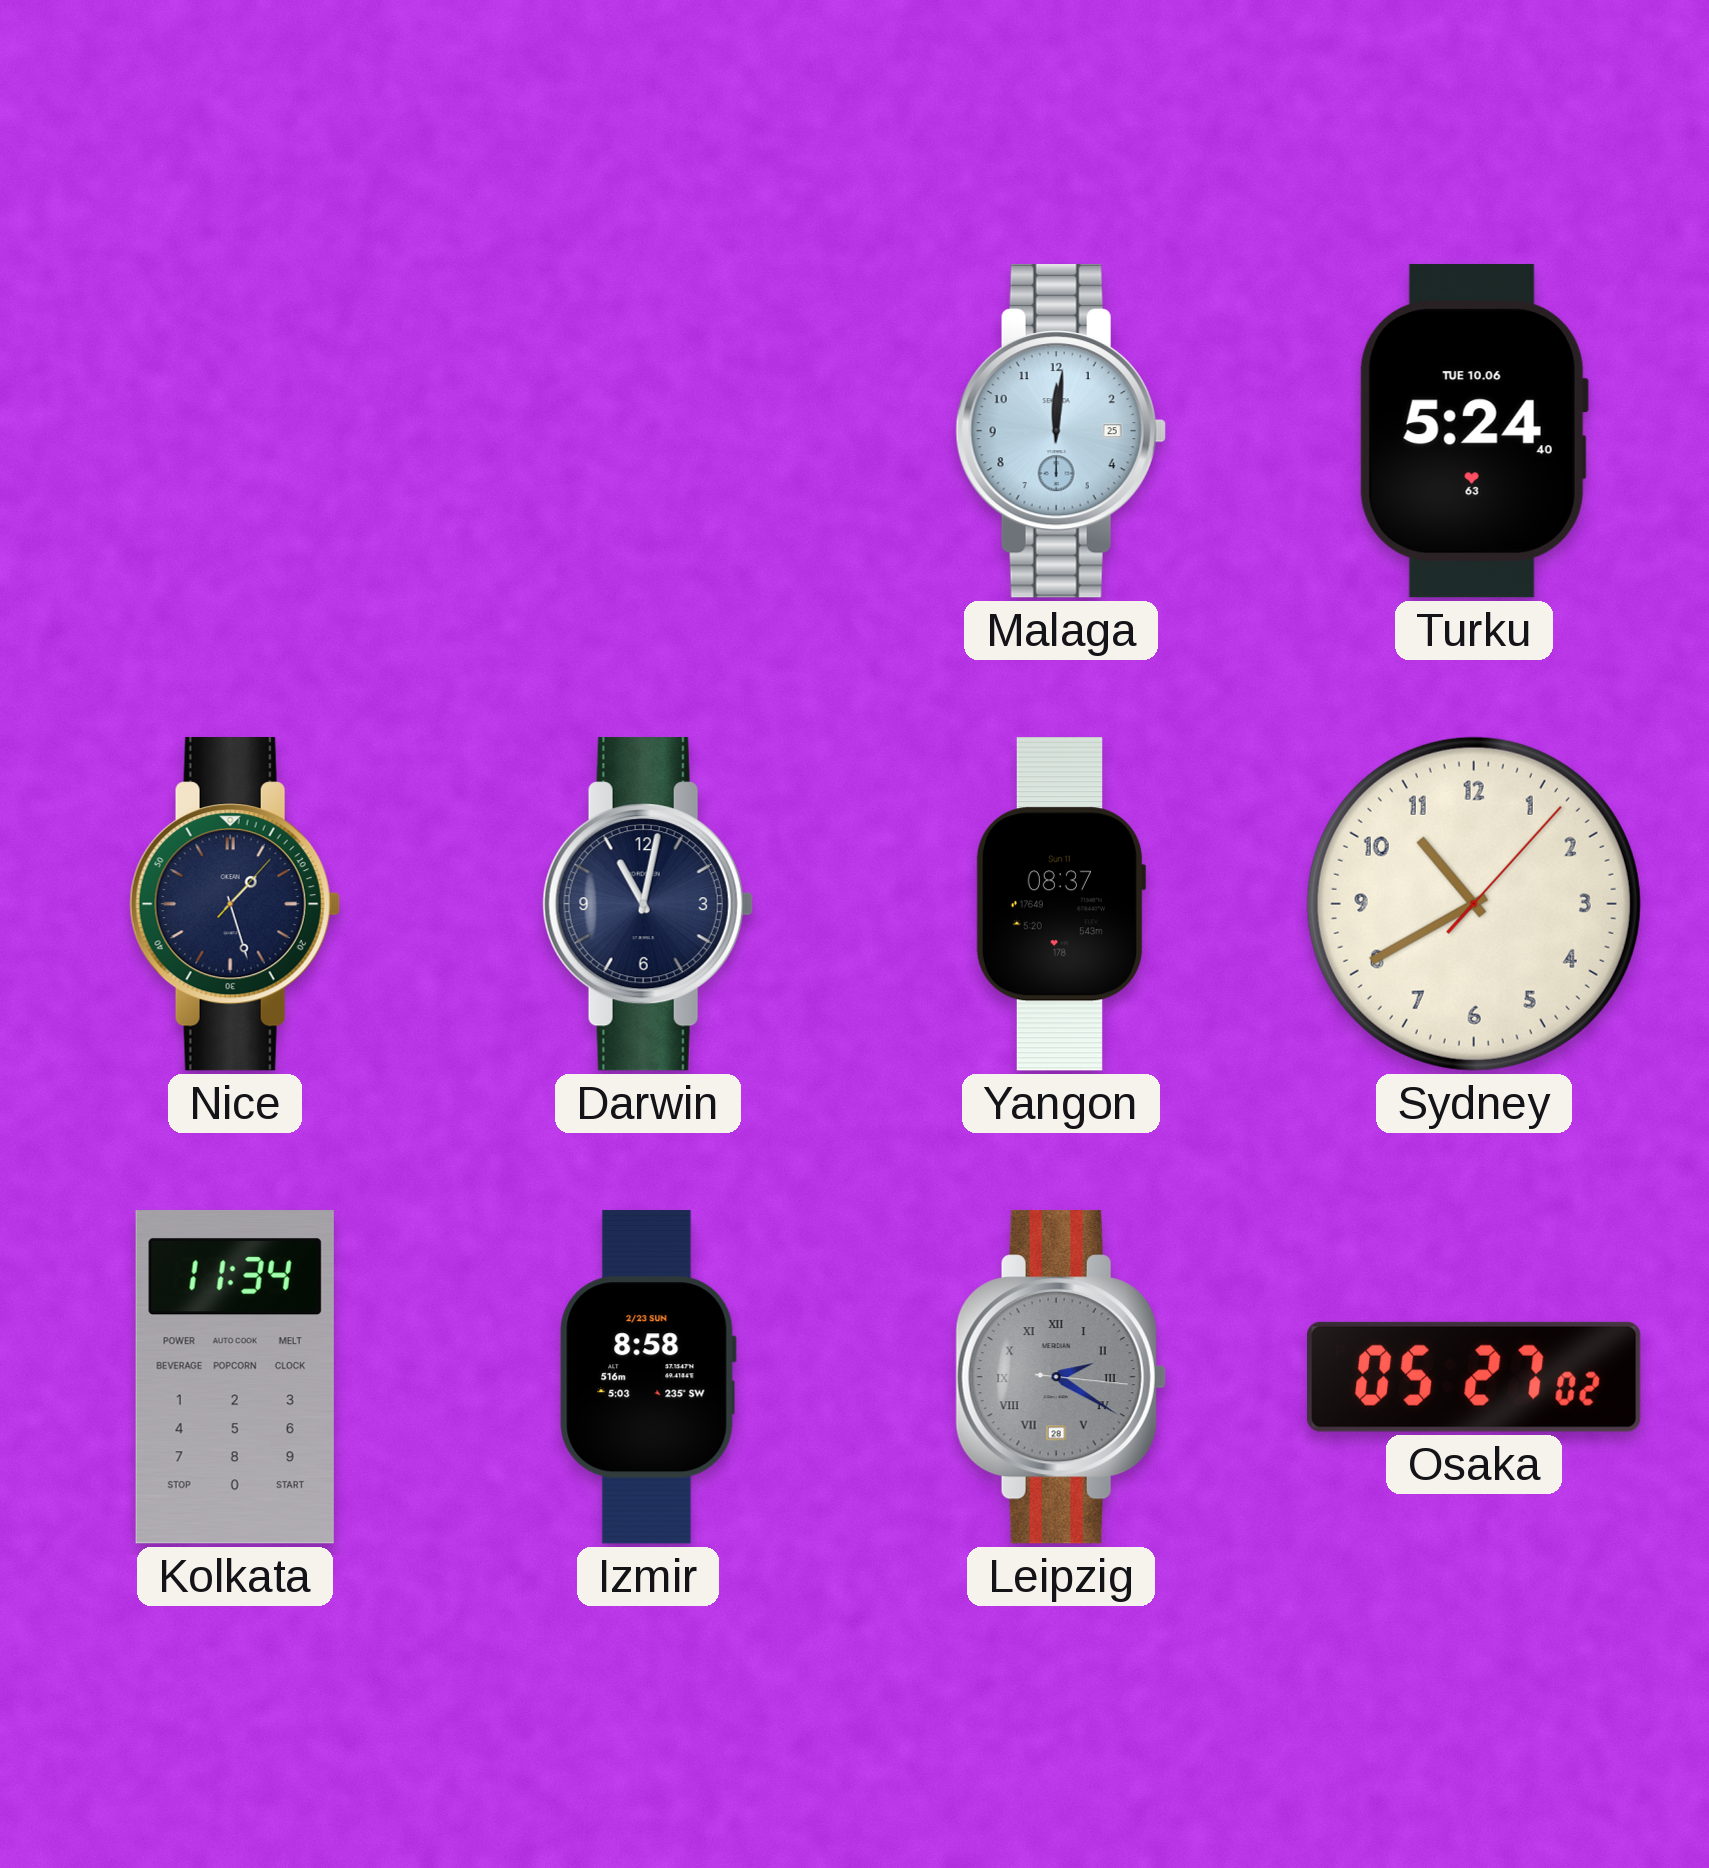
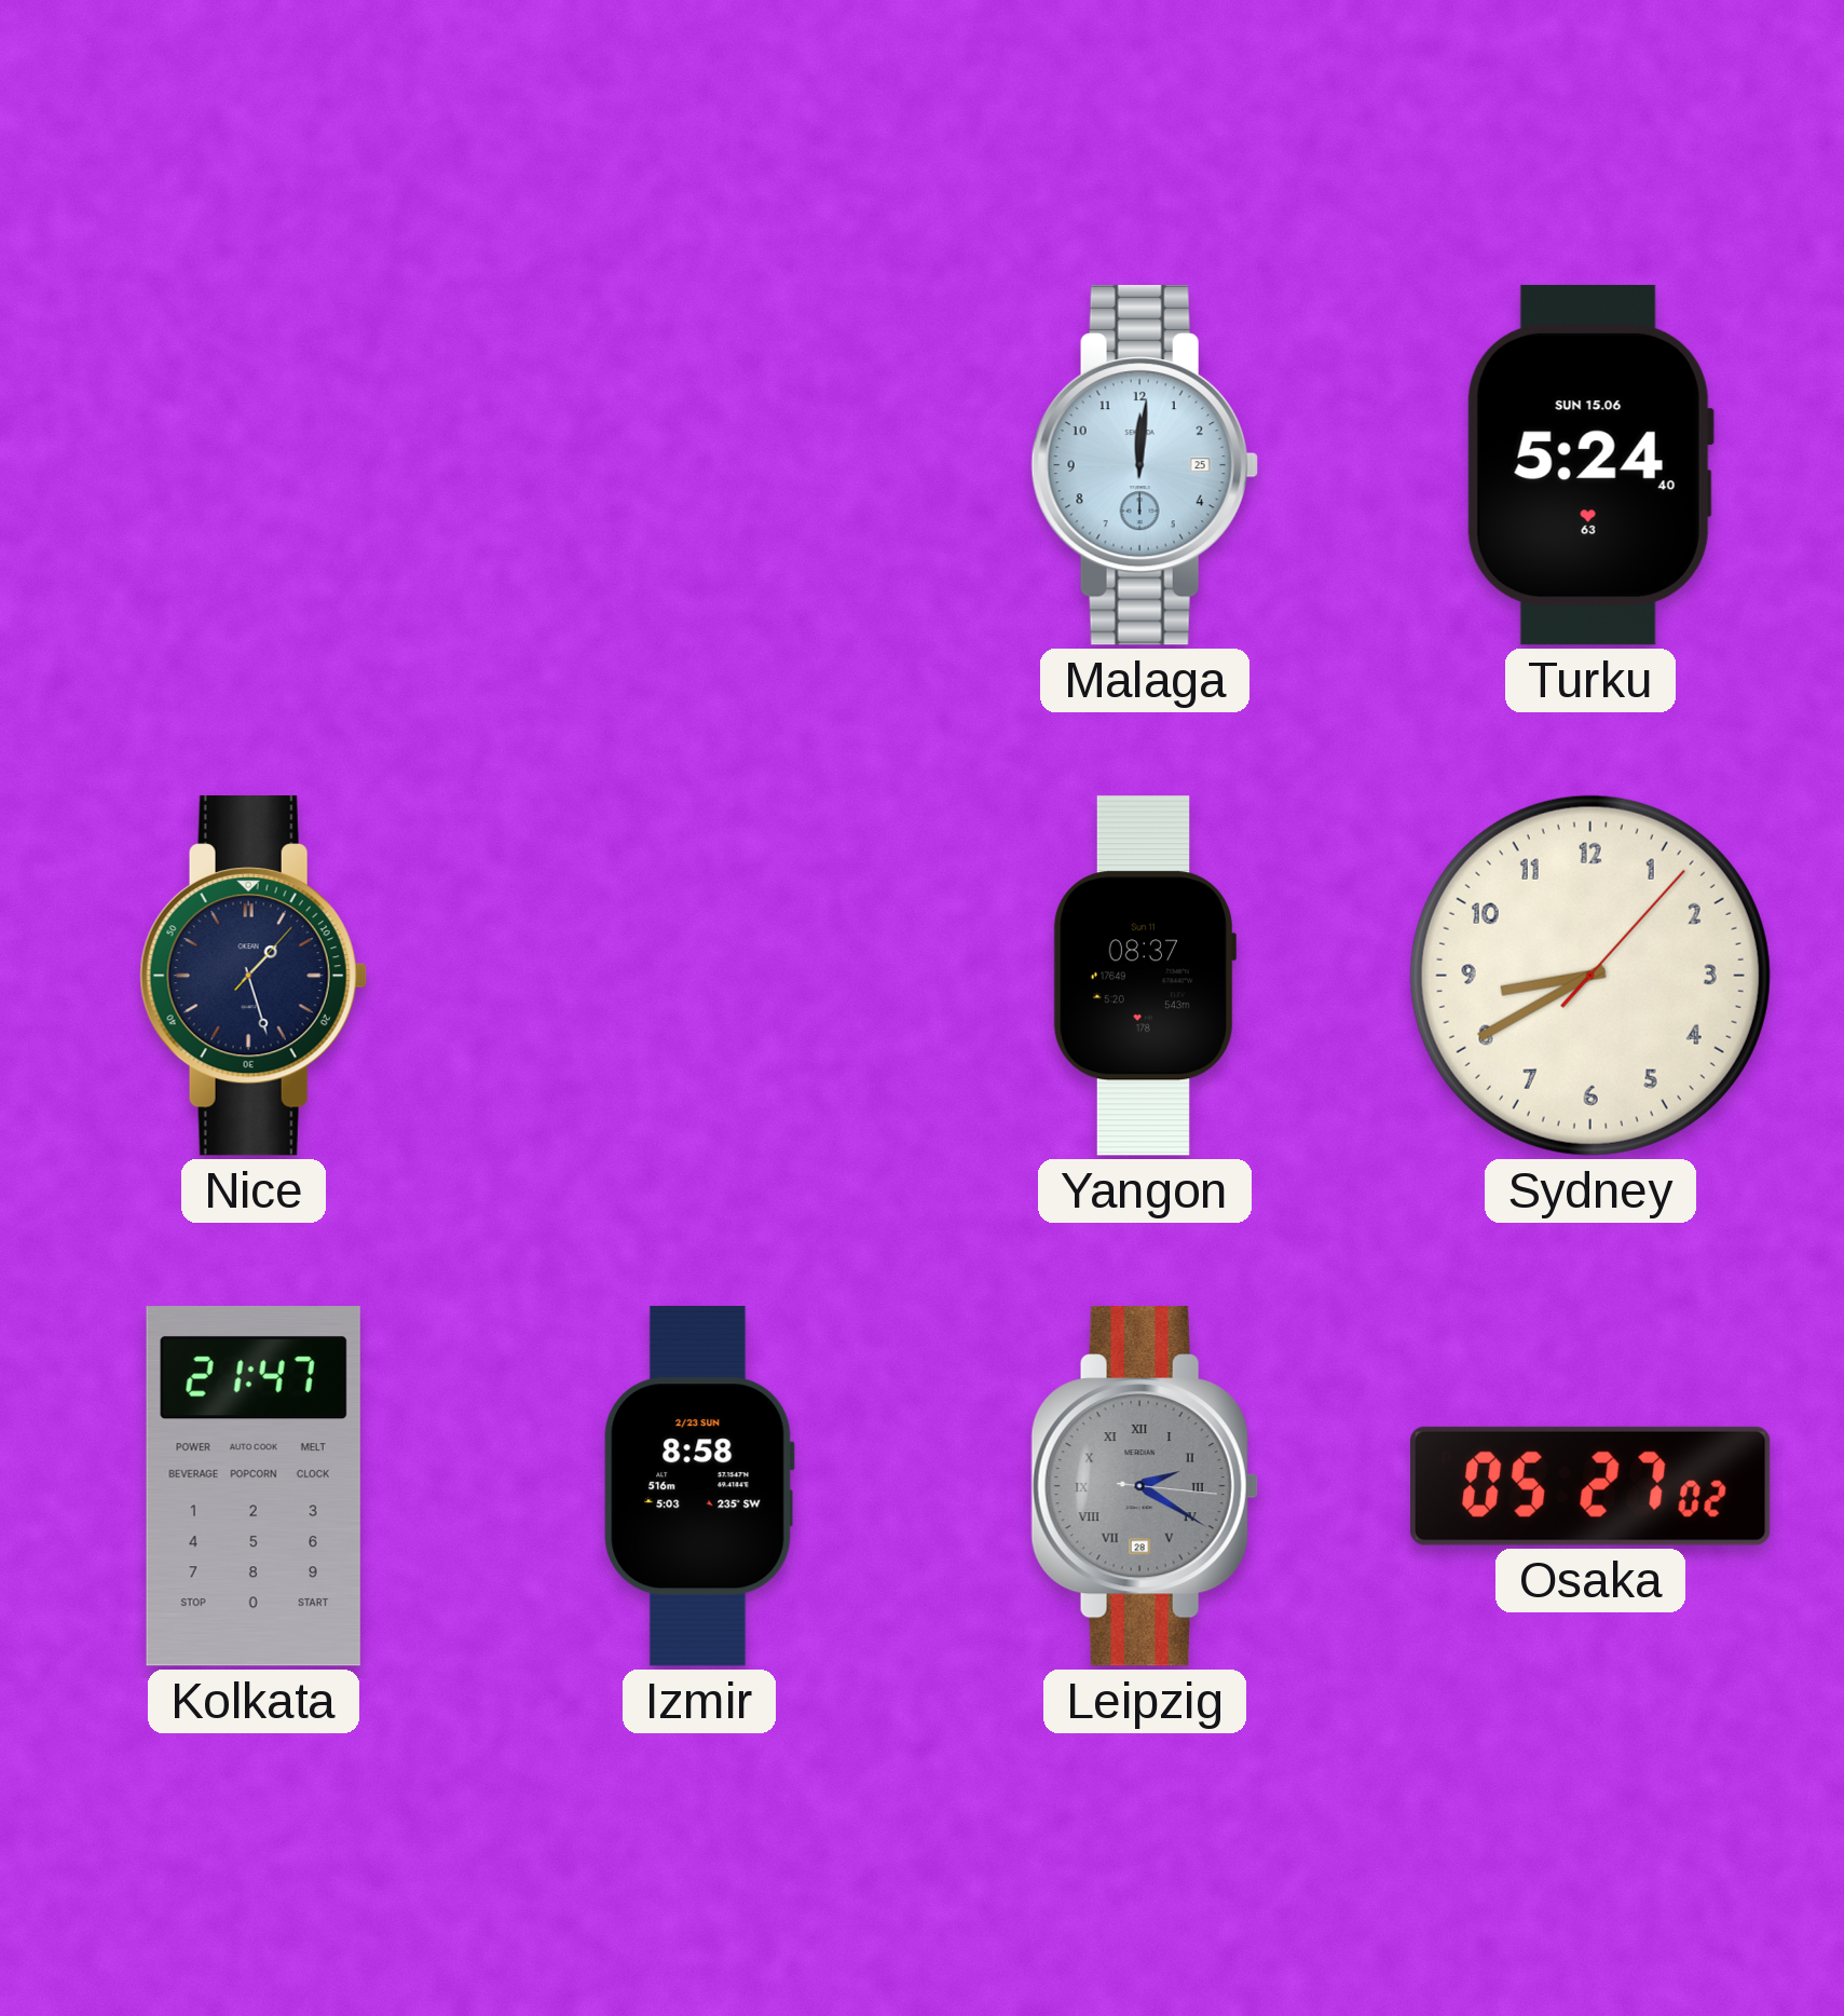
Turku date: TUE 10.06 -> SUN 15.06
Darwin: 11:02 -> none
Sydney: 10:40 -> 8:40
Kolkata: 11:34 -> 21:47
